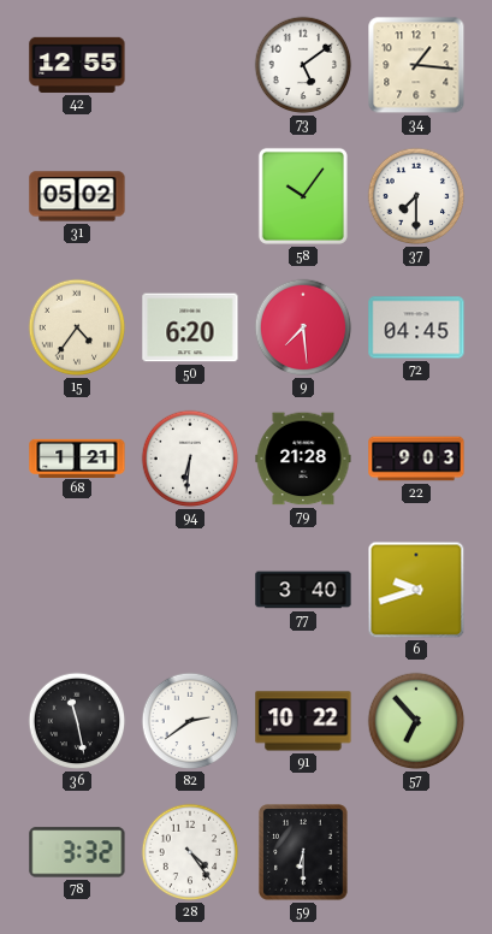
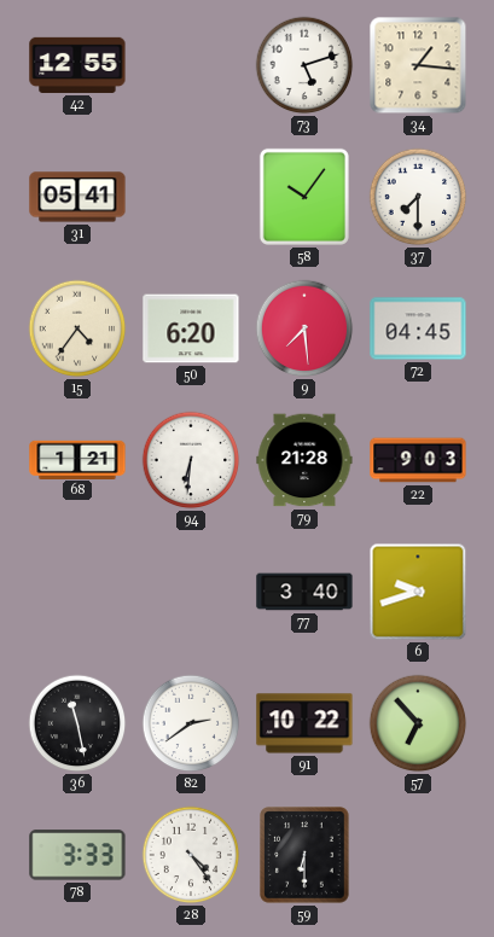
73: 5:09 -> 5:12
31: 05:02 -> 05:41
78: 3:32 -> 3:33
